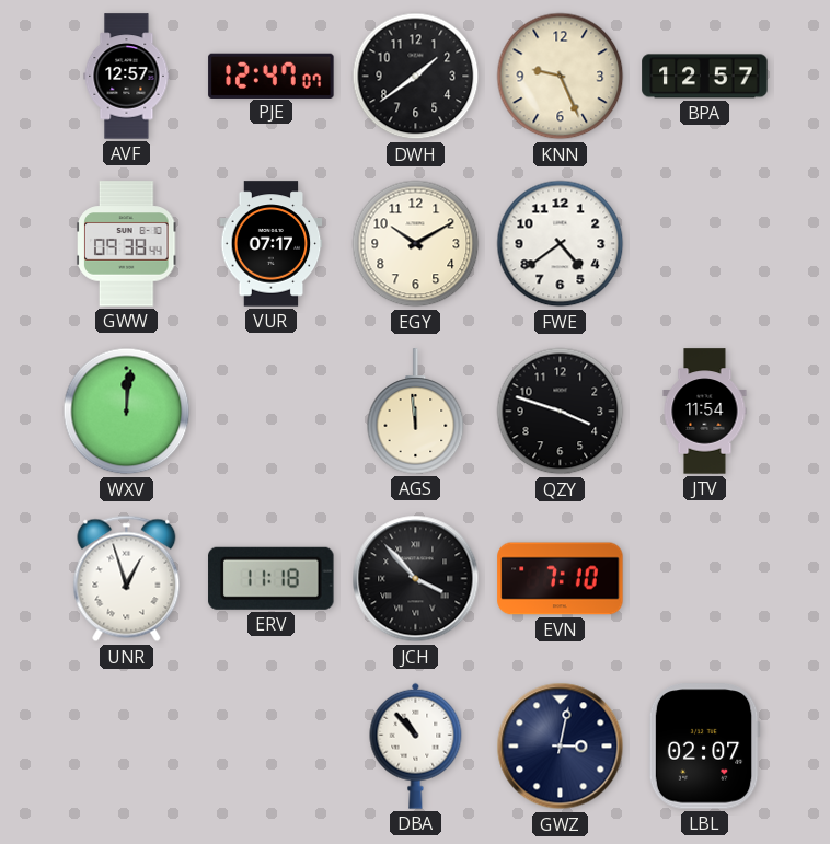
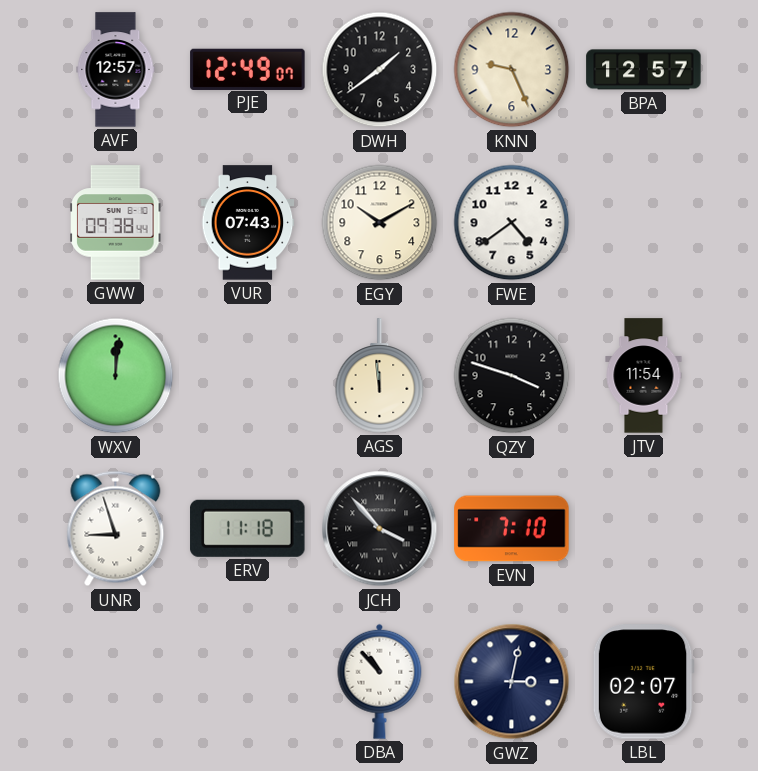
PJE: 12:47 -> 12:49
VUR: 07:17 -> 07:43
UNR: 12:57 -> 8:57
